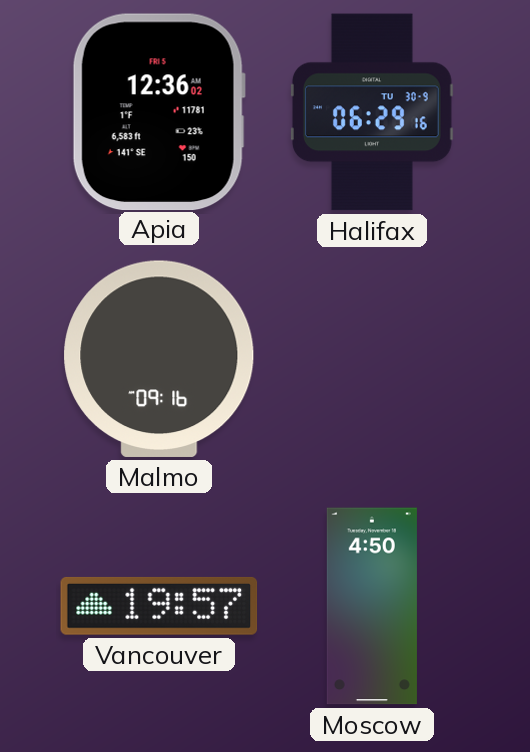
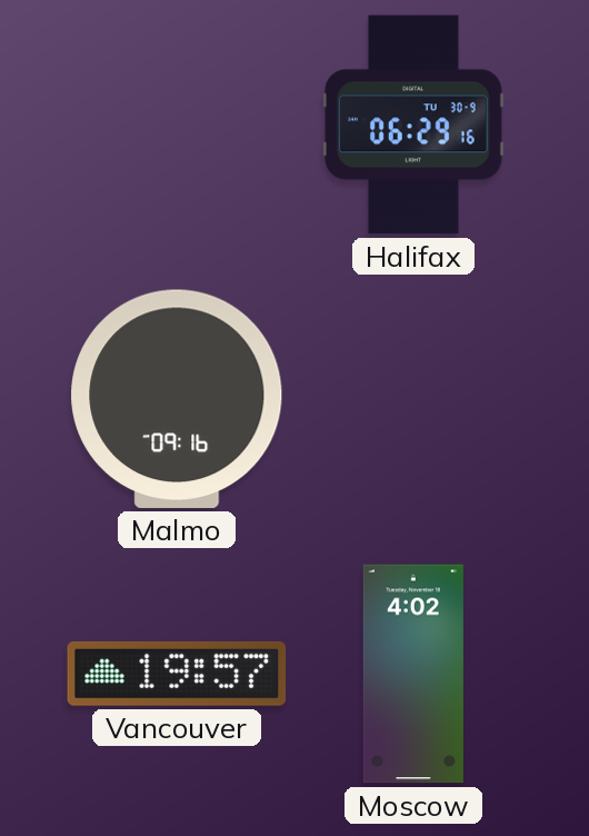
Apia: 12:36 -> none
Moscow: 4:50 -> 4:02
